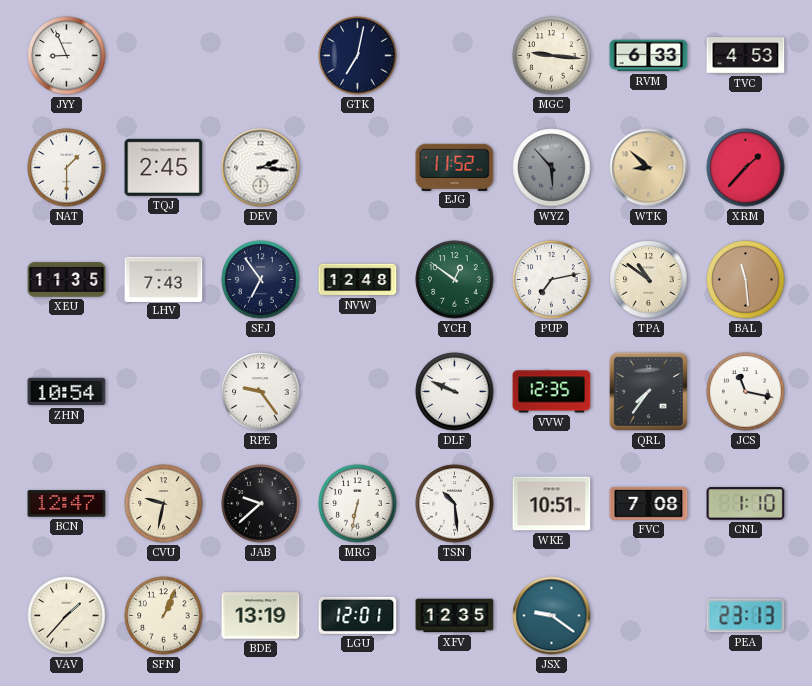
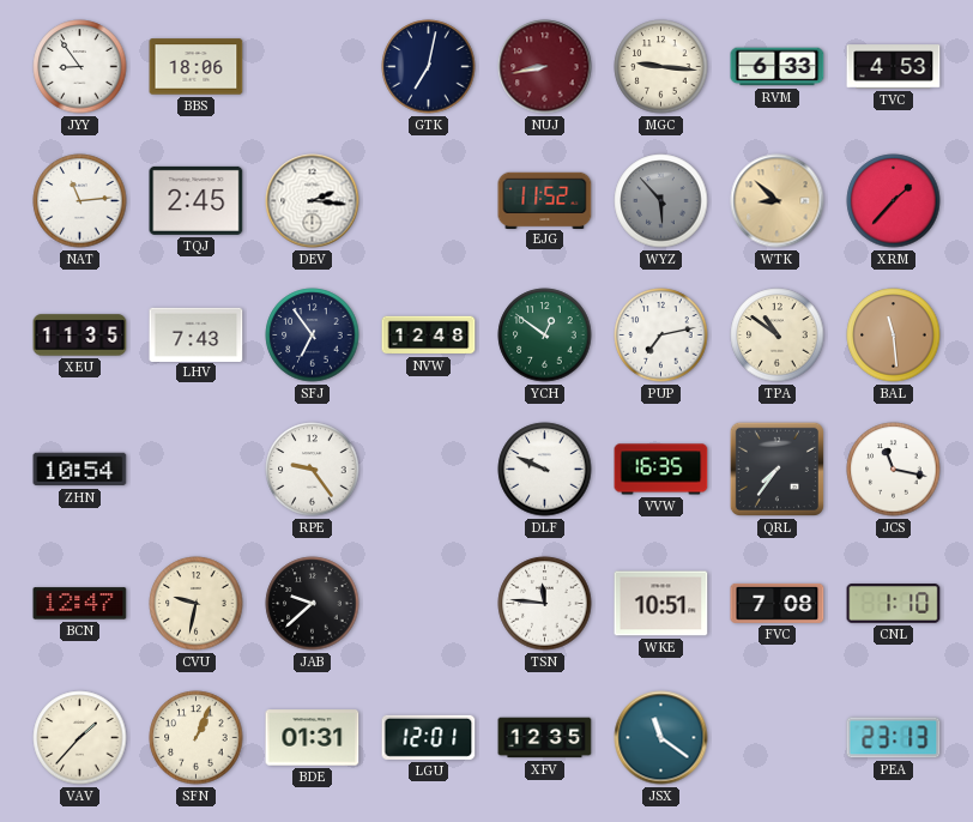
JYY: 8:56 -> 8:54
BBS: none -> 18:06
NUJ: none -> 8:43
NAT: 1:30 -> 11:14
VVW: 12:35 -> 16:35
MRG: 6:32 -> none
TSN: 10:29 -> 11:46
BDE: 13:19 -> 01:31
JSX: 9:21 -> 11:21
